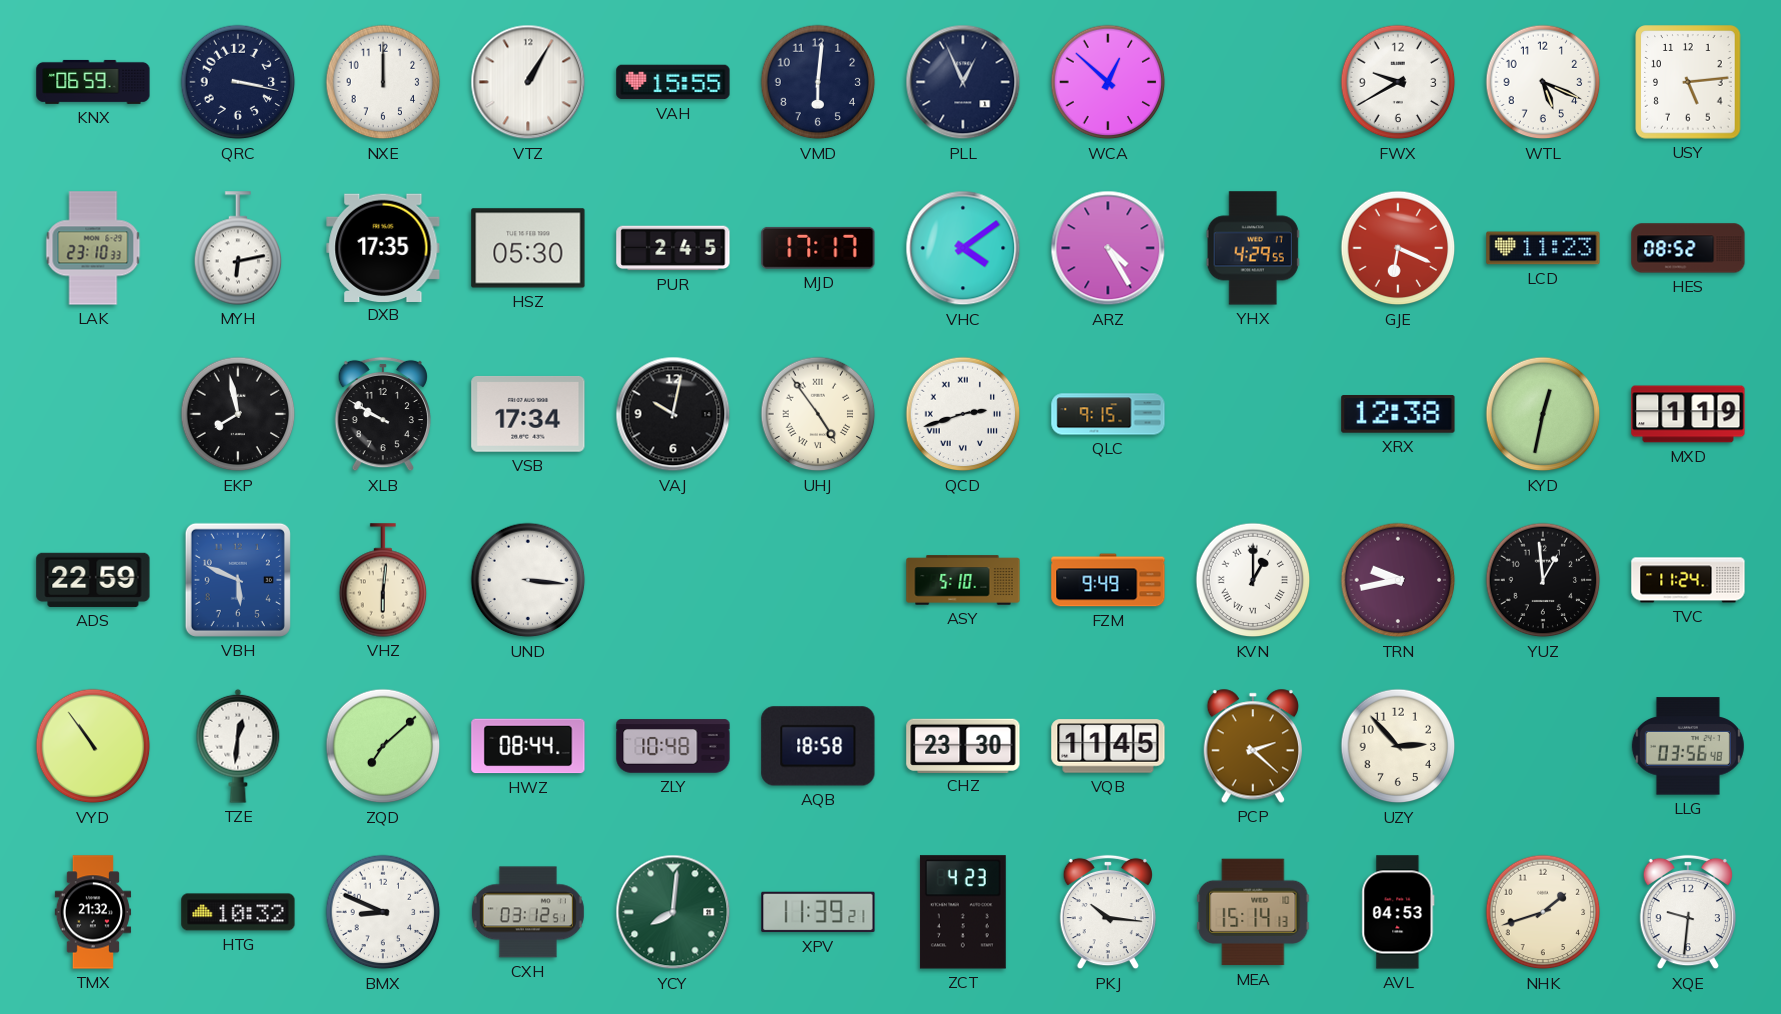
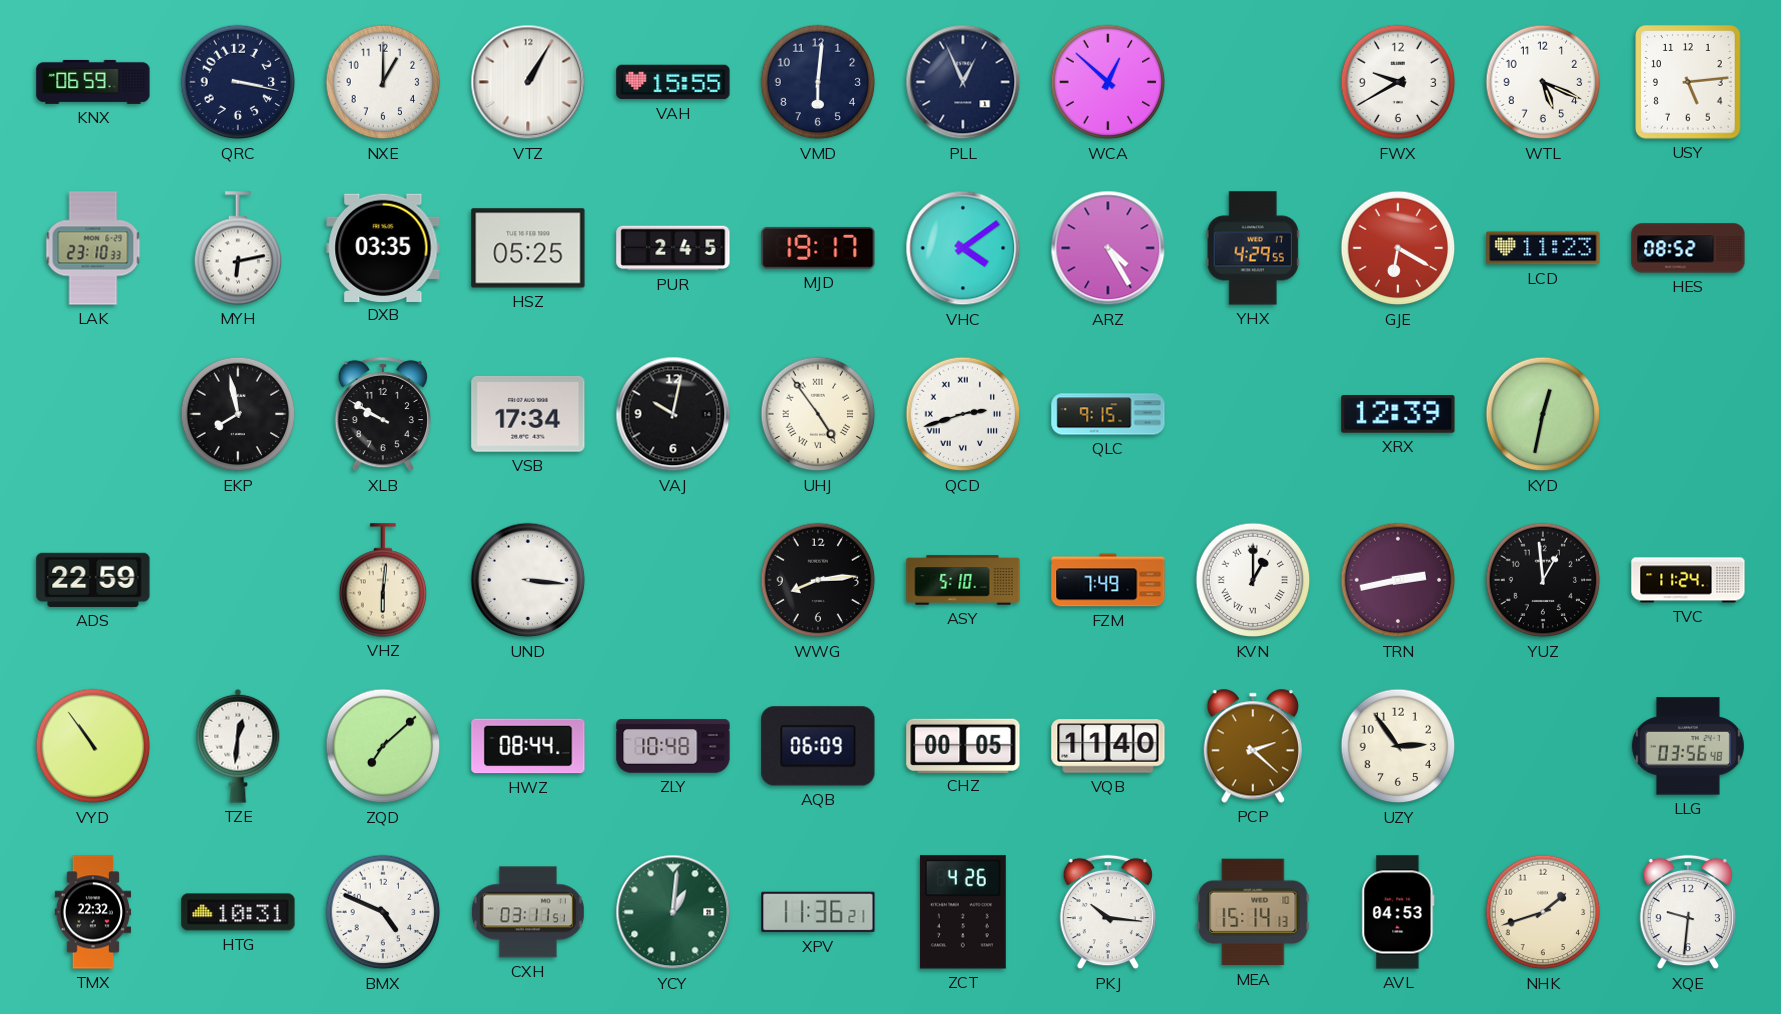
NXE: 12:00 -> 1:00
DXB: 17:35 -> 03:35
HSZ: 05:30 -> 05:25
MJD: 17:17 -> 19:17
GJE: 6:19 -> 6:20
XRX: 12:38 -> 12:39
MXD: 1:19 -> none
VBH: 5:49 -> none
WWG: none -> 8:14
FZM: 9:49 -> 7:49
TRN: 9:43 -> 2:43
AQB: 18:58 -> 06:09
CHZ: 23:30 -> 00:05
VQB: 11:45 -> 11:40
UZY: 2:53 -> 2:54
TMX: 21:32 -> 22:32
HTG: 10:32 -> 10:31
BMX: 8:49 -> 4:49
CXH: 03:12 -> 03:11
YCY: 8:01 -> 1:01
XPV: 11:39 -> 11:36
ZCT: 4:23 -> 4:26
